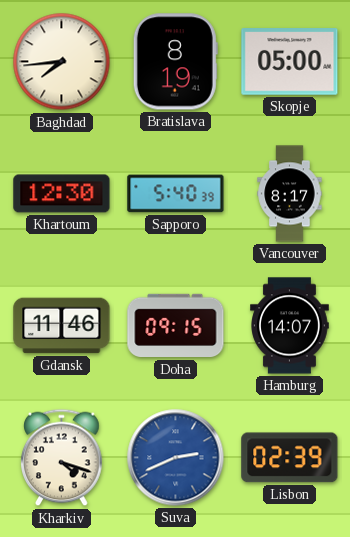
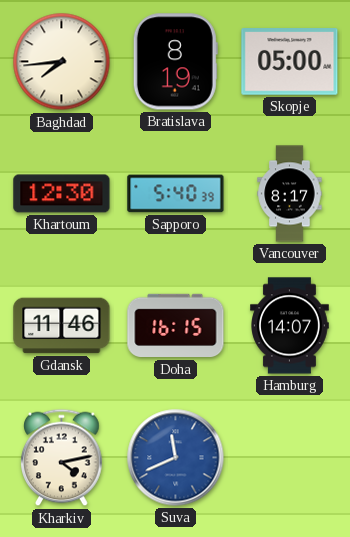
Doha: 09:15 -> 16:15
Kharkiv: 4:18 -> 4:13
Suva: 2:41 -> 11:41
Lisbon: 02:39 -> none
